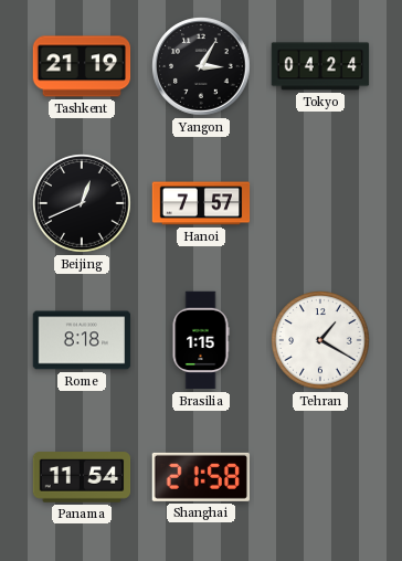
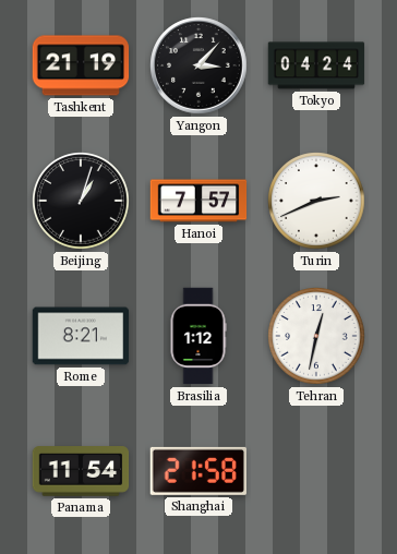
Yangon: 3:05 -> 3:07
Beijing: 12:41 -> 1:03
Turin: none -> 2:41
Rome: 8:18 -> 8:21
Brasilia: 1:15 -> 1:12
Tehran: 1:20 -> 12:32
